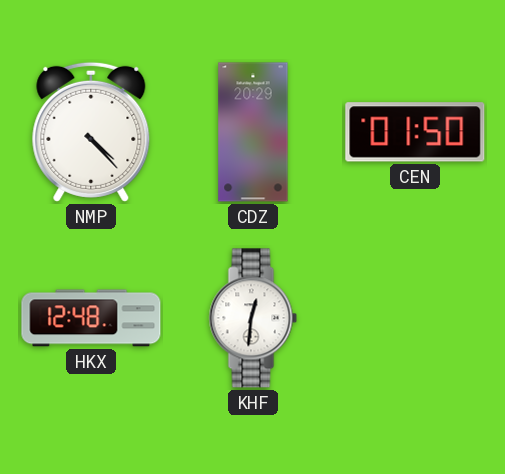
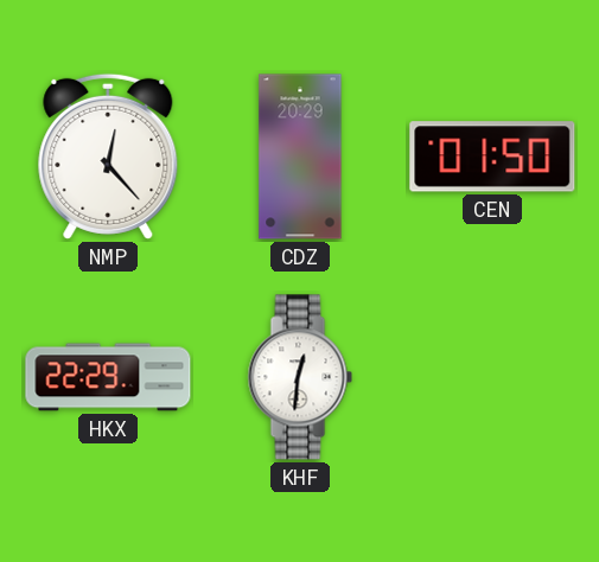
NMP: 4:23 -> 12:23
HKX: 12:48 -> 22:29
